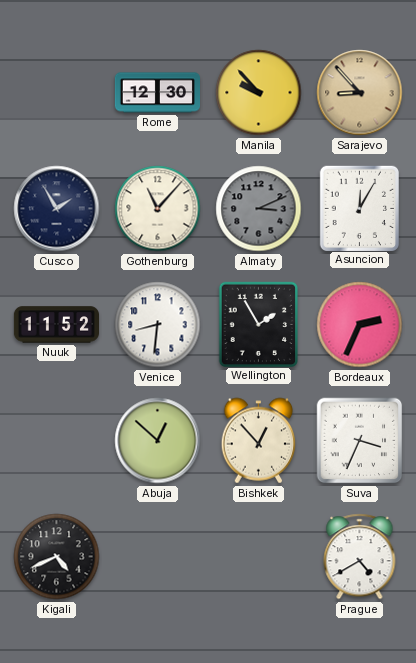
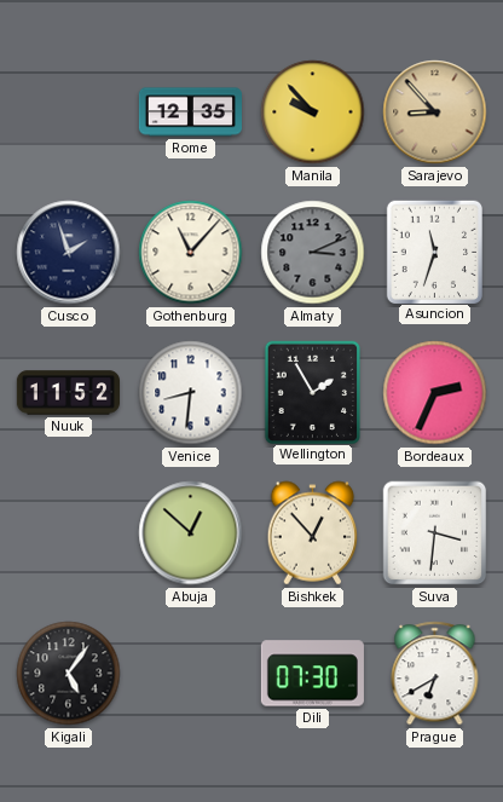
Rome: 12:30 -> 12:35
Cusco: 1:55 -> 1:57
Asuncion: 12:05 -> 11:33
Suva: 3:34 -> 3:31
Kigali: 4:41 -> 5:06
Dili: none -> 07:30
Prague: 4:40 -> 6:40
